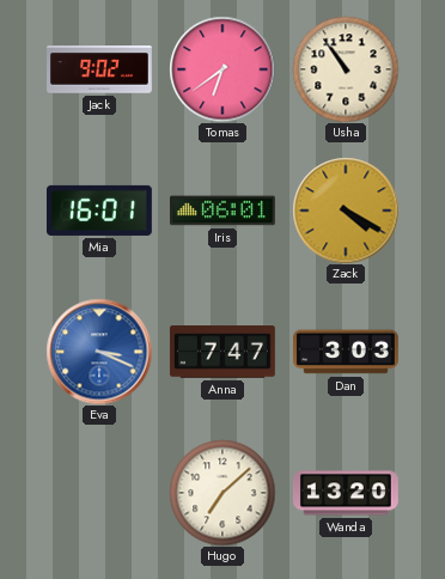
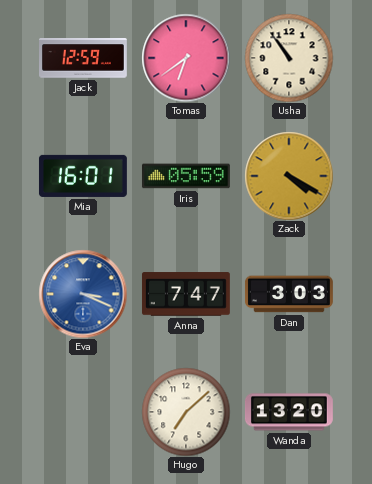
Jack: 9:02 -> 12:59
Iris: 06:01 -> 05:59
